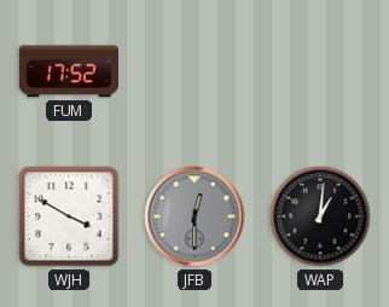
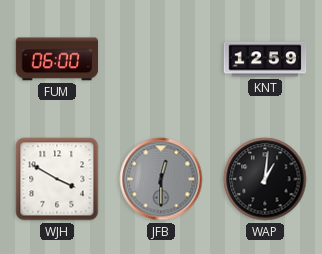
FUM: 17:52 -> 06:00
KNT: none -> 12:59
